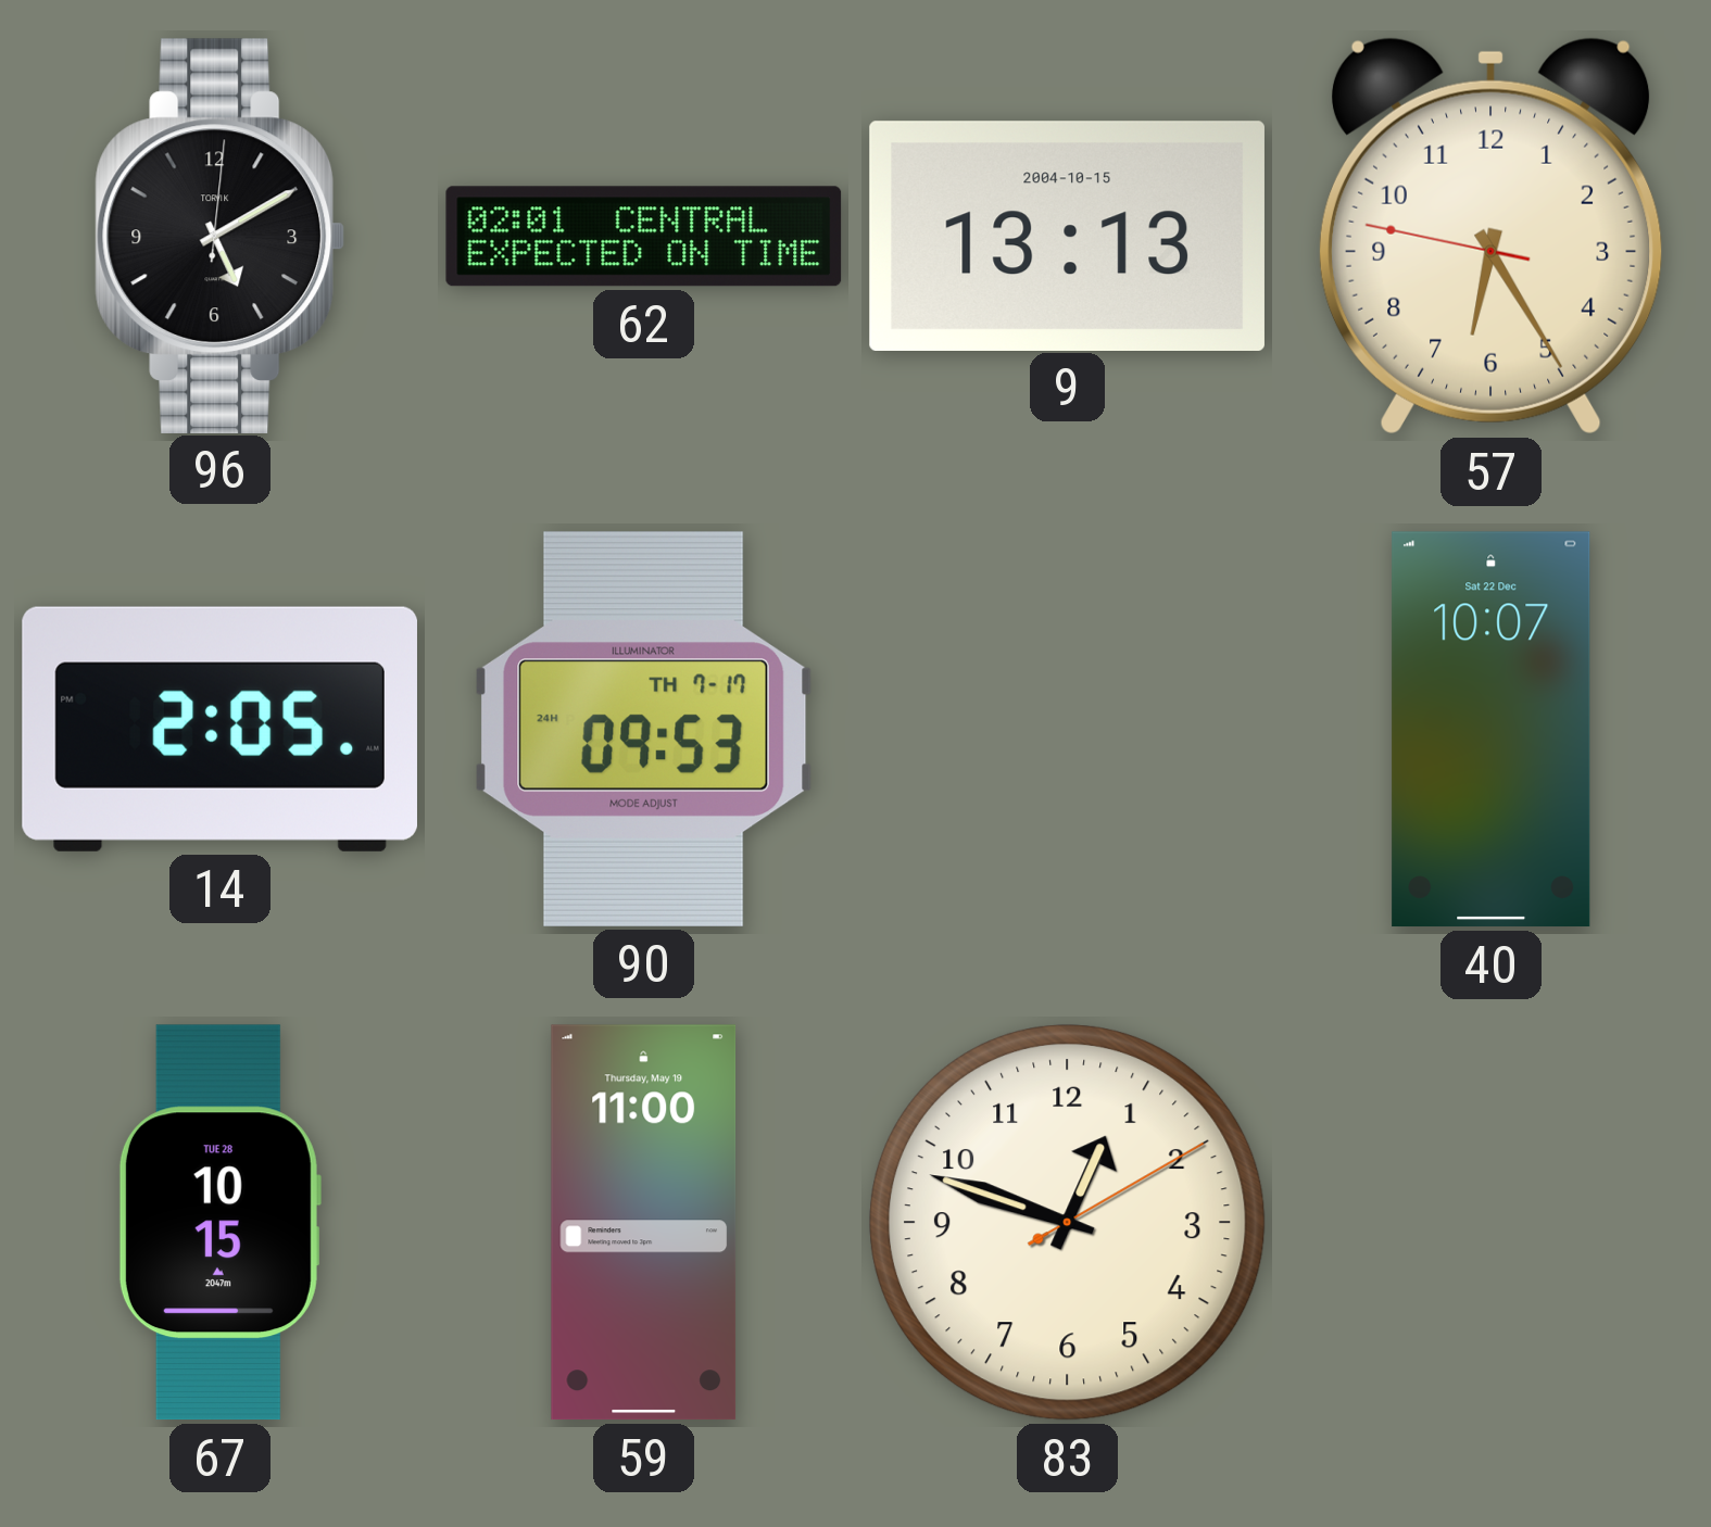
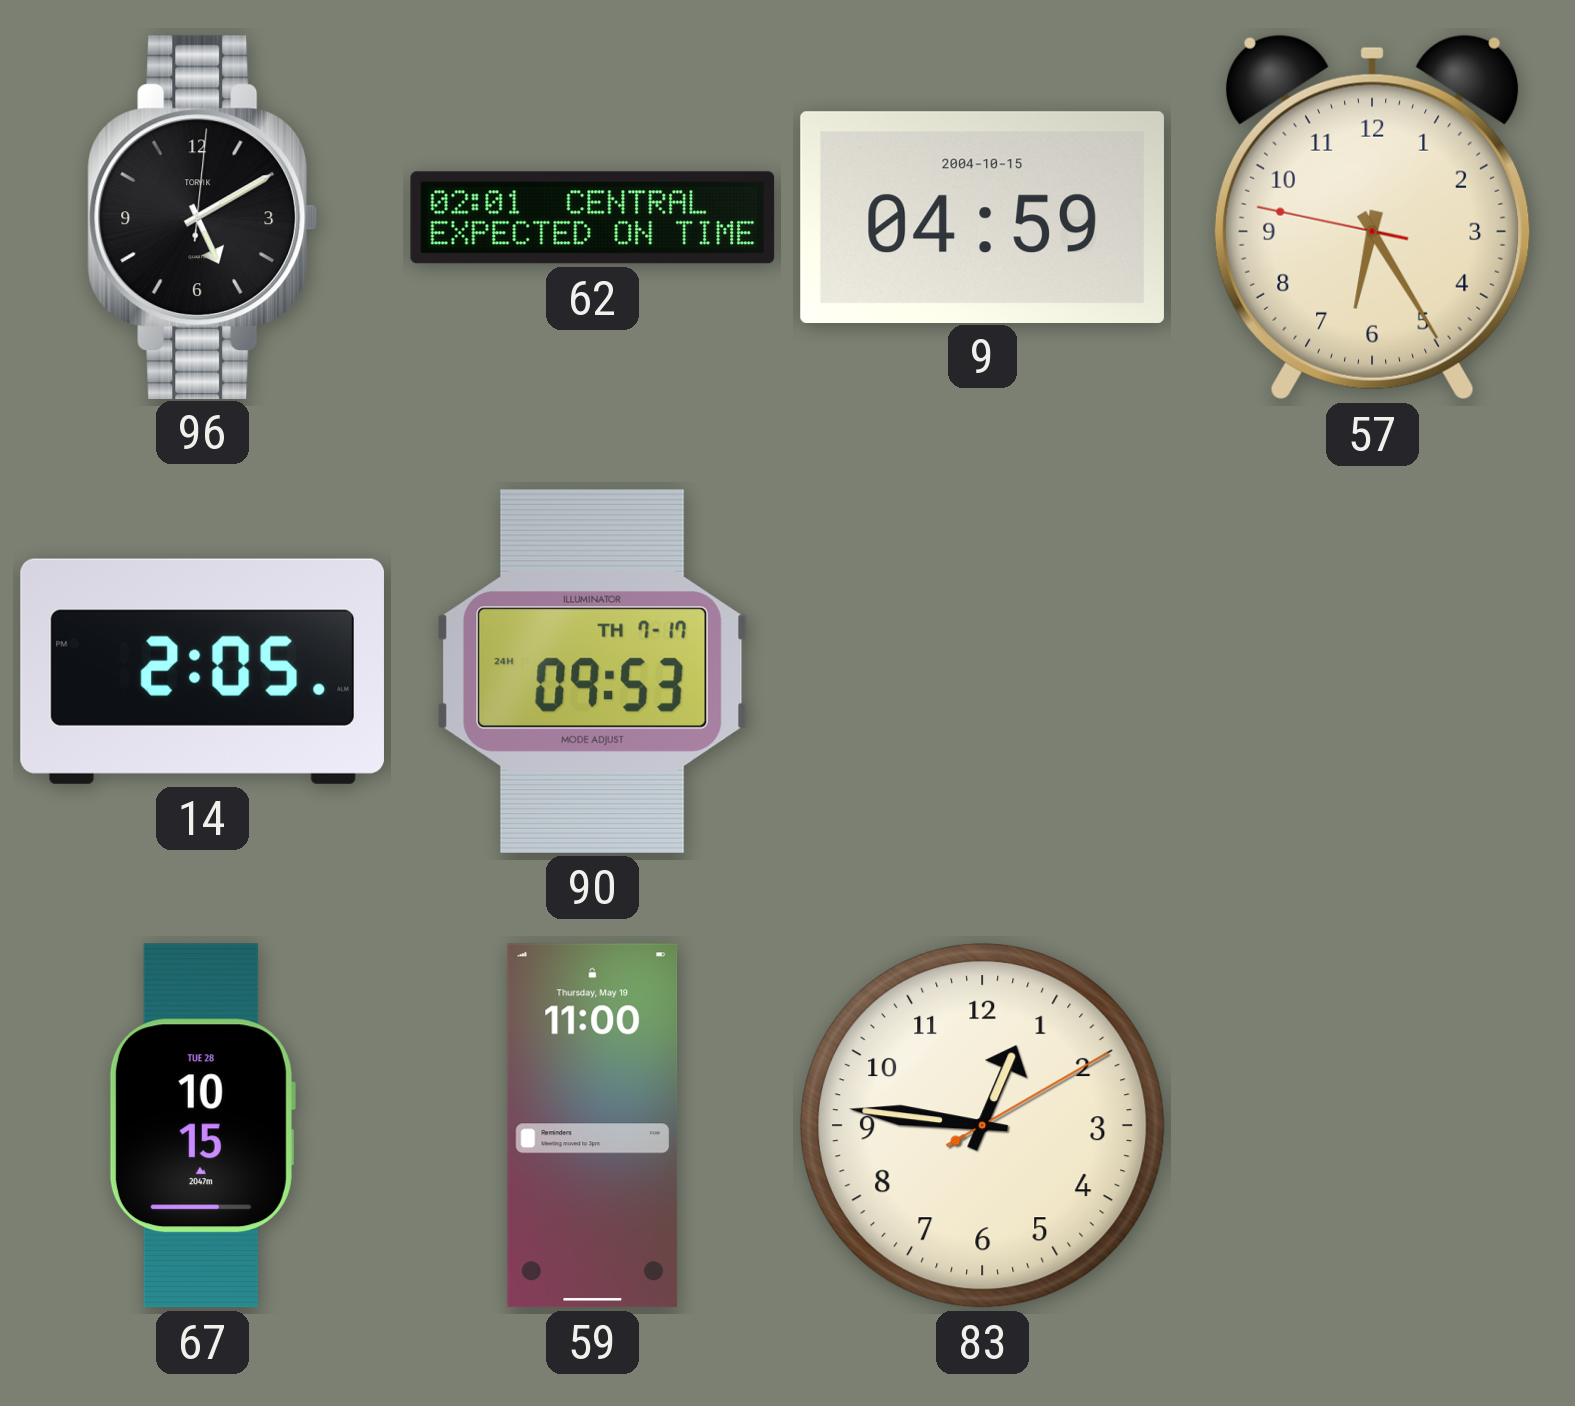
9: 13:13 -> 04:59
40: 10:07 -> none
83: 12:48 -> 12:46
